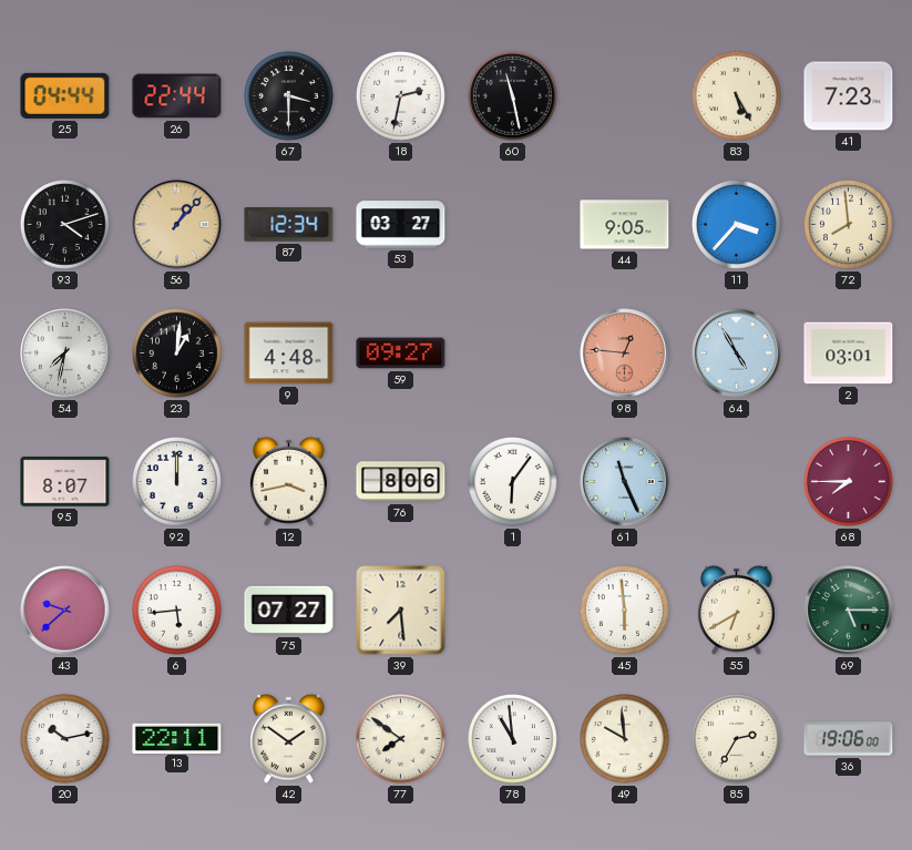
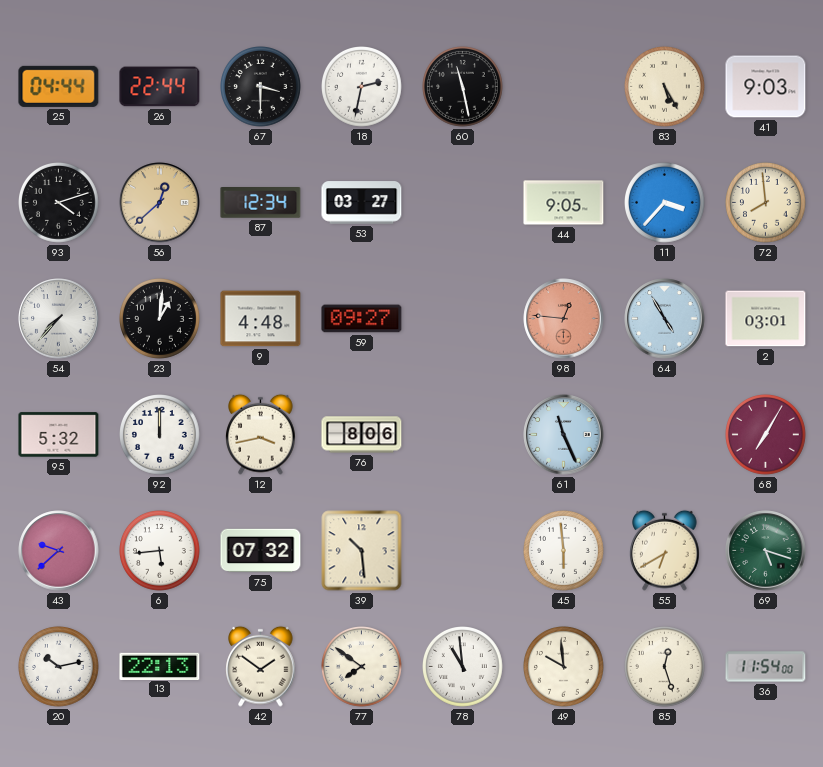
41: 7:23 -> 9:03
56: 1:07 -> 12:38
54: 7:32 -> 7:37
95: 8:07 -> 5:32
1: 6:06 -> none
68: 7:45 -> 7:05
75: 07:27 -> 07:32
39: 7:29 -> 10:29
69: 5:15 -> 5:18
13: 22:11 -> 22:13
85: 2:35 -> 12:27
36: 19:06 -> 11:54
